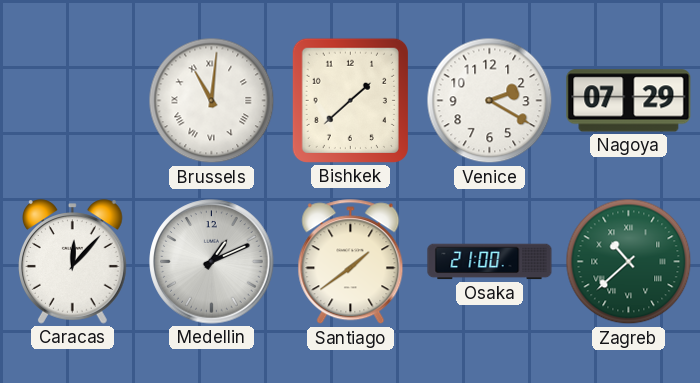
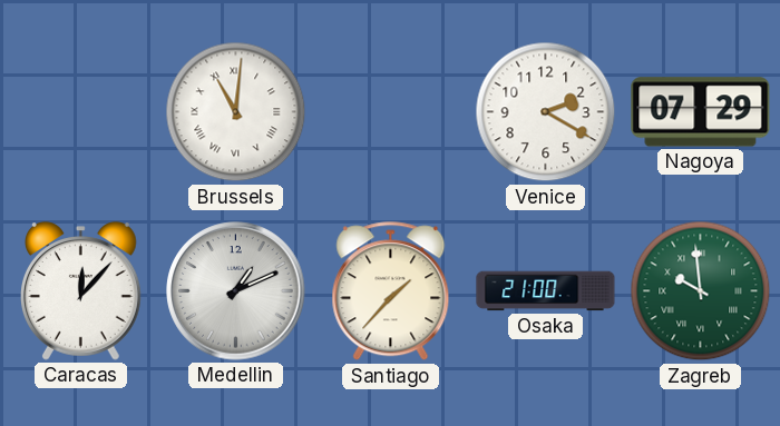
Bishkek: 1:38 -> none
Santiago: 1:39 -> 1:37
Zagreb: 10:38 -> 9:59
